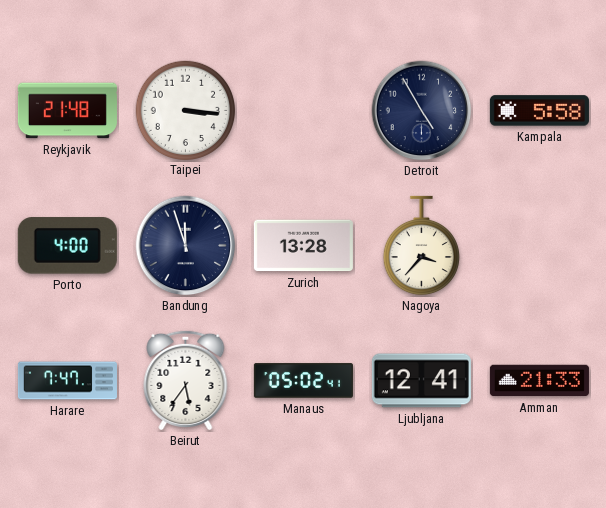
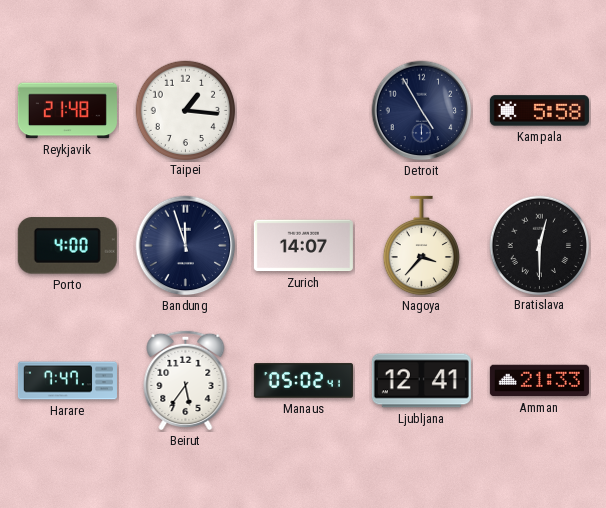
Taipei: 3:16 -> 1:16
Zurich: 13:28 -> 14:07
Bratislava: none -> 12:30
